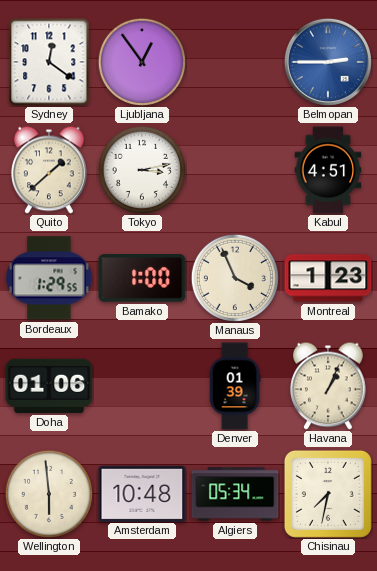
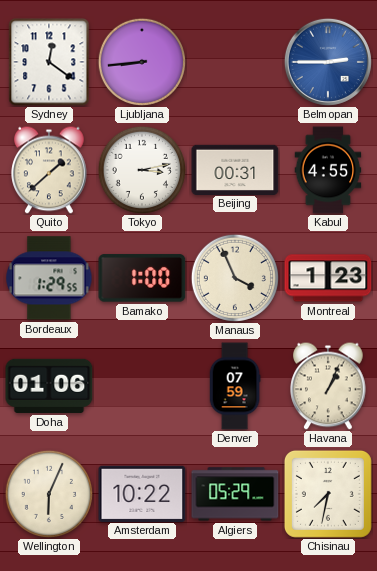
Ljubljana: 12:54 -> 8:44
Beijing: none -> 00:31
Kabul: 4:51 -> 4:55
Denver: 01:39 -> 07:59
Wellington: 5:59 -> 6:04
Amsterdam: 10:48 -> 10:22
Algiers: 05:34 -> 05:29
